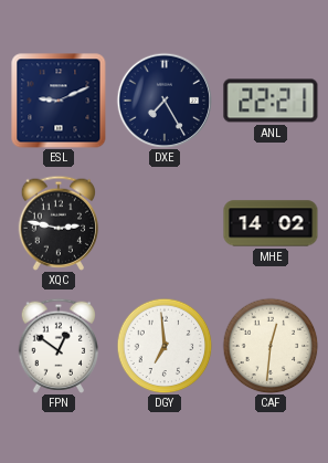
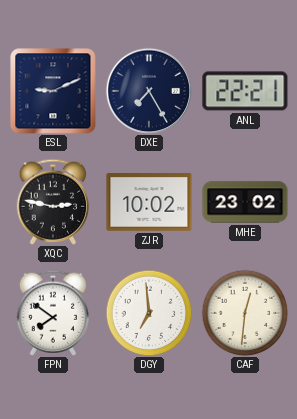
ZJR: none -> 10:02
MHE: 14:02 -> 23:02
FPN: 12:51 -> 7:51
